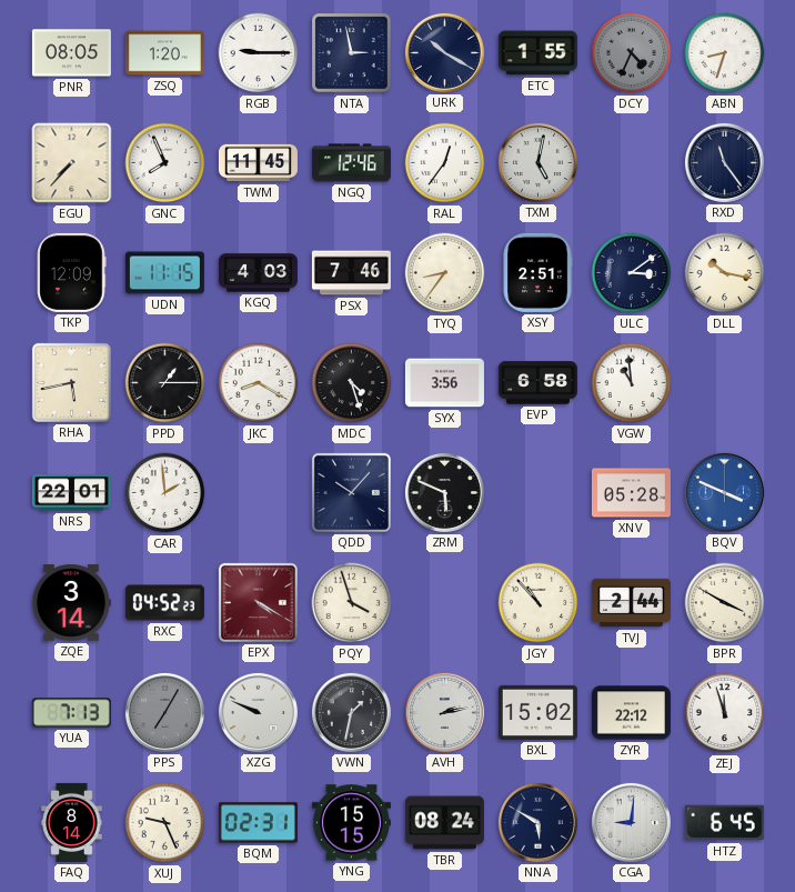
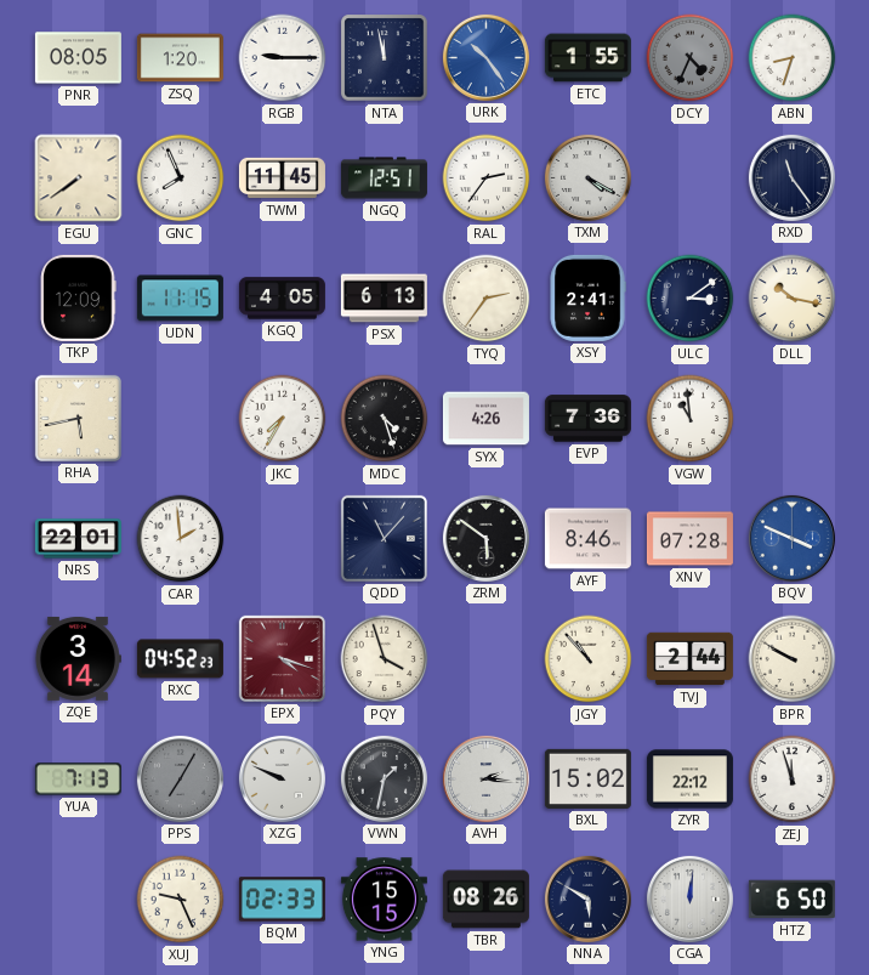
NTA: 2:58 -> 11:58
URK: 10:20 -> 10:24
URK dial: navy -> blue
EGU: 7:37 -> 7:39
NGQ: 12:46 -> 12:51
RAL: 12:36 -> 2:36
TXM: 5:02 -> 4:20
KGQ: 4:03 -> 4:05
PSX: 7:46 -> 6:13
TYQ: 8:36 -> 2:36
XSY: 2:51 -> 2:41
PPD: 1:15 -> none
JKC: 8:20 -> 7:35
SYX: 3:56 -> 4:26
EVP: 6:58 -> 7:36
QDD: 10:07 -> 11:07
ZRM: 5:49 -> 5:51
AYF: none -> 8:46
XNV: 05:28 -> 07:28
EPX: 4:20 -> 4:18
BPR: 3:50 -> 9:50
AVH: 2:13 -> 2:16
FAQ: 8:14 -> none
BQM: 02:31 -> 02:33
TBR: 08:24 -> 08:26
CGA: 9:01 -> 12:01
HTZ: 6:45 -> 6:50
